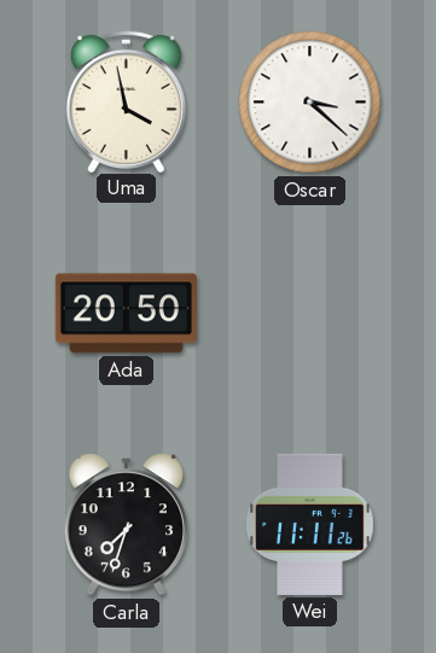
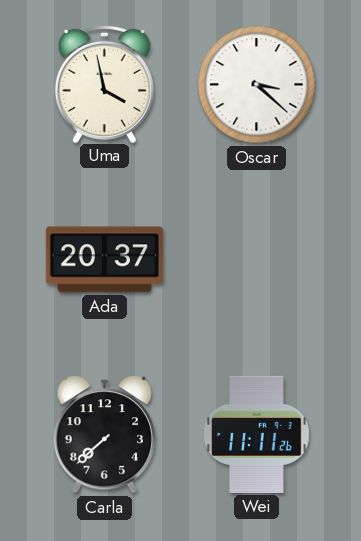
Ada: 20:50 -> 20:37
Carla: 7:33 -> 7:38
